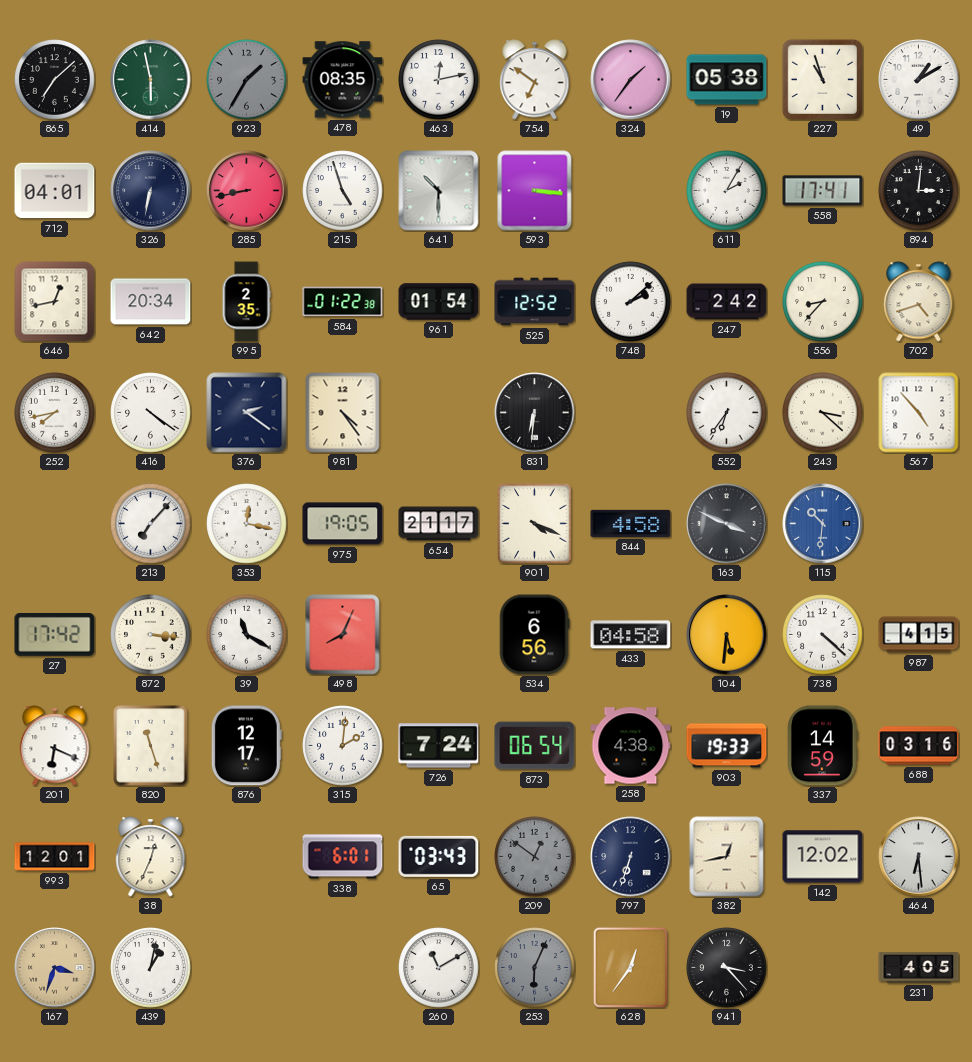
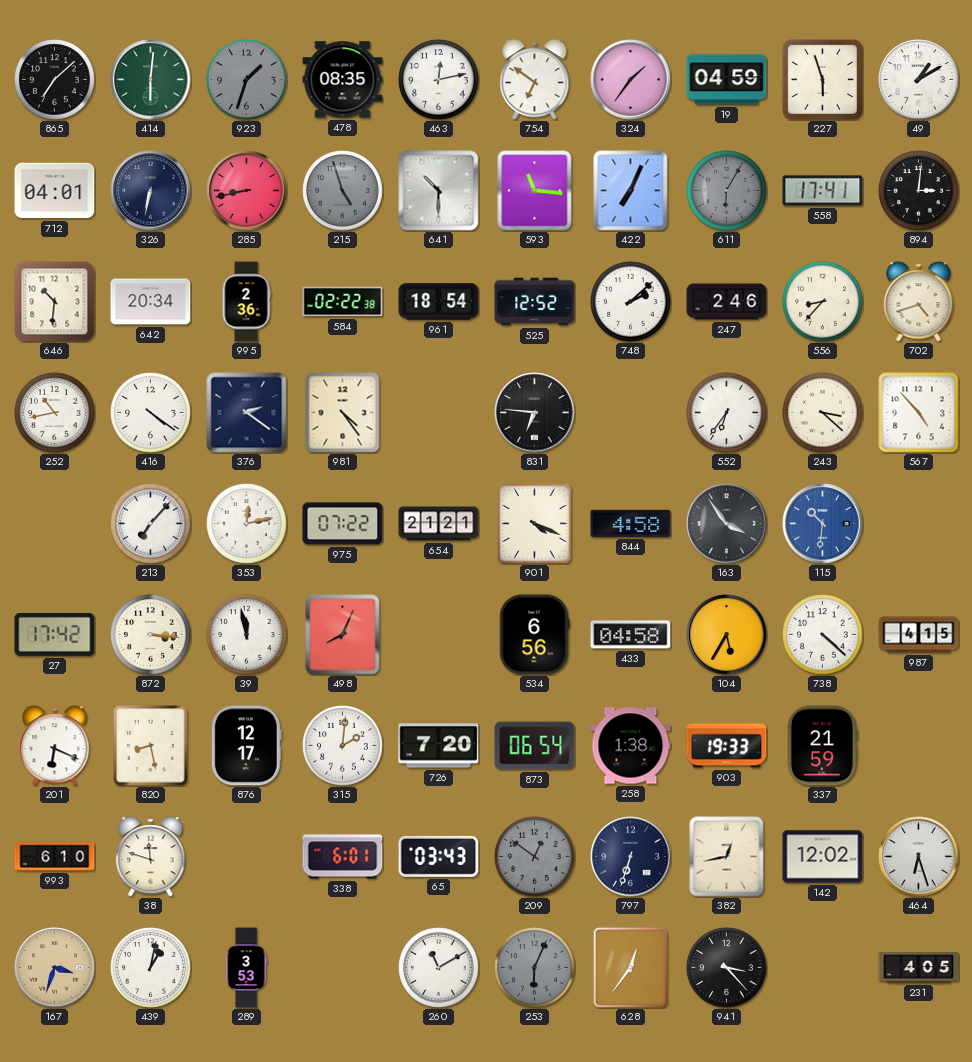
414: 5:58 -> 6:01
923: 1:35 -> 1:33
19: 05:38 -> 04:59
227: 10:57 -> 5:57
215 dial: white -> grey
593: 3:16 -> 11:16
422: none -> 7:04
611: 2:05 -> 6:05
611 dial: white -> grey
646: 12:43 -> 10:31
995: 2:35 -> 2:36
584: 01:22 -> 02:22
961: 01:54 -> 18:54
247: 2:42 -> 2:46
252: 7:43 -> 10:43
831: 6:31 -> 6:46
353: 12:17 -> 12:13
975: 19:05 -> 07:22
654: 21:17 -> 21:21
163: 3:49 -> 3:54
39: 11:20 -> 11:58
104: 5:31 -> 5:35
820: 11:27 -> 8:28
726: 7:24 -> 7:20
258: 4:38 -> 1:38
337: 14:59 -> 21:59
688: 03:16 -> none
993: 12:01 -> 6:10
38: 12:34 -> 11:48
464: 6:29 -> 6:27
289: none -> 3:53
